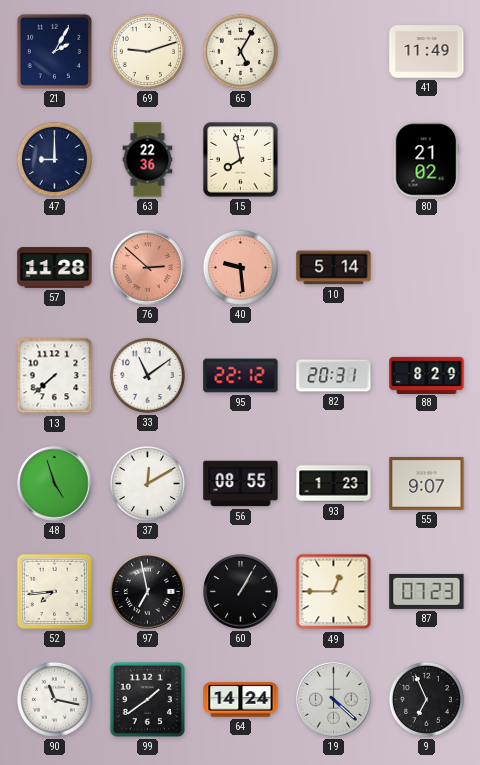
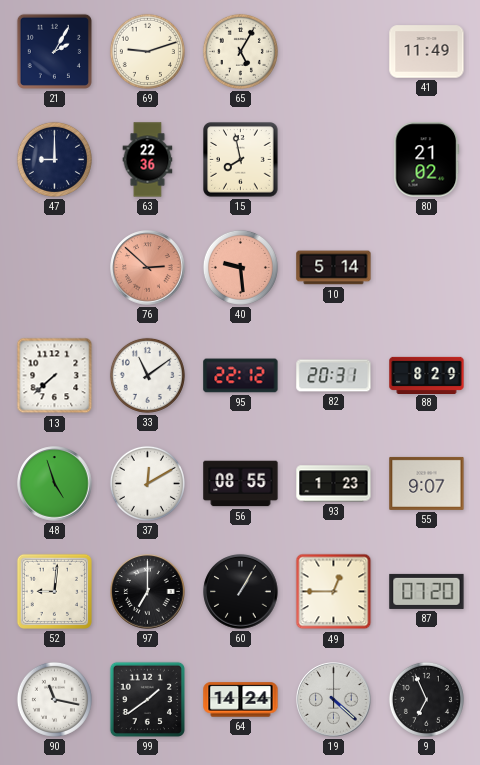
57: 11:28 -> none
52: 7:44 -> 9:01
97: 6:58 -> 7:00
87: 07:23 -> 07:20
